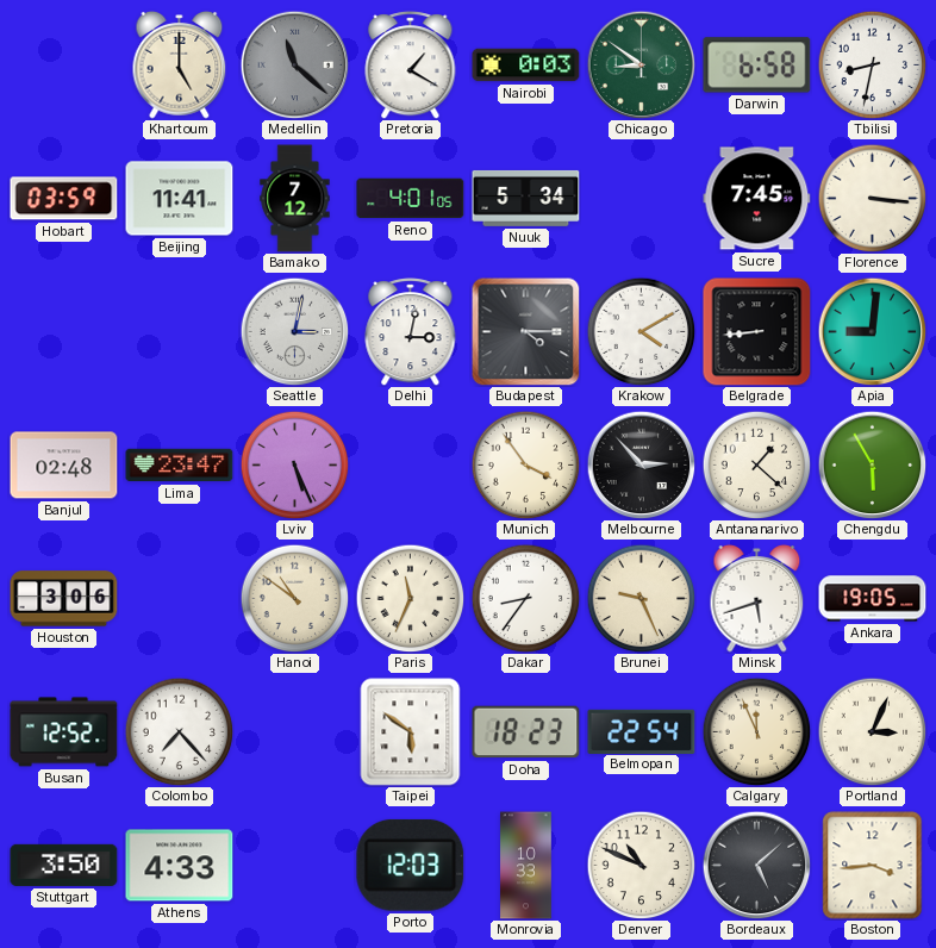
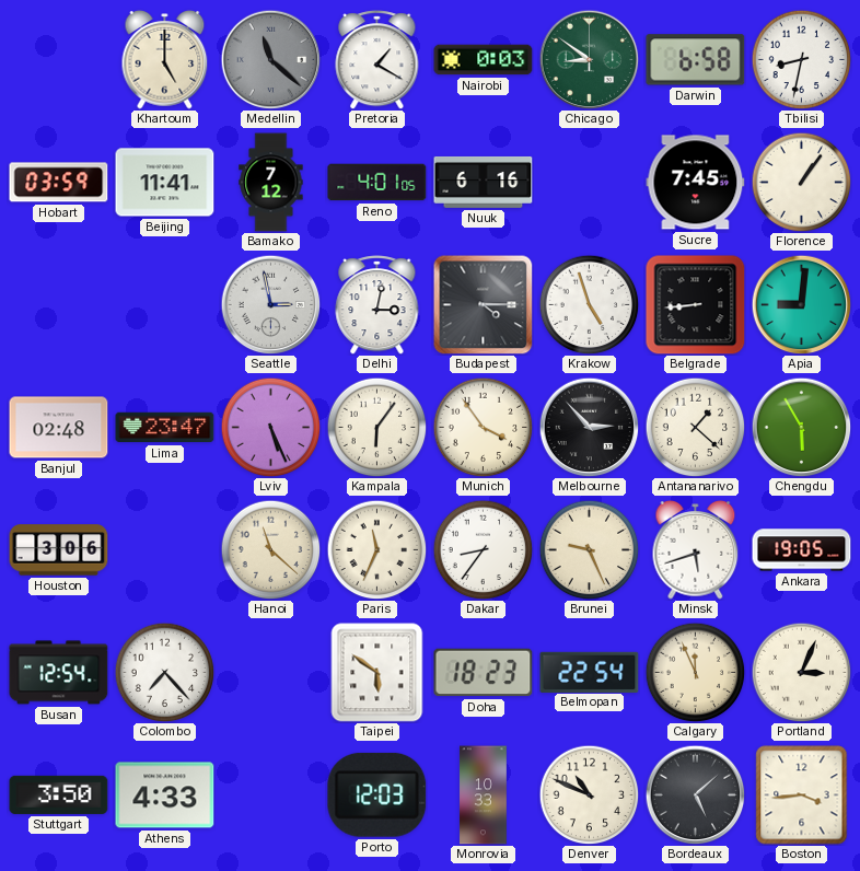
Nuuk: 5:34 -> 6:16
Florence: 3:16 -> 1:06
Seattle: 3:02 -> 2:58
Krakow: 4:10 -> 4:57
Kampala: none -> 6:06
Hanoi: 10:51 -> 11:22
Busan: 12:52 -> 12:54
